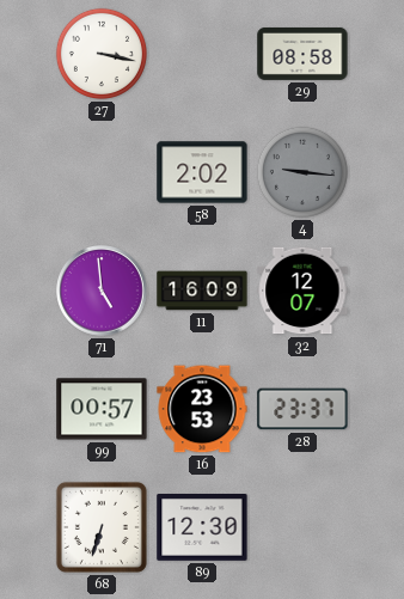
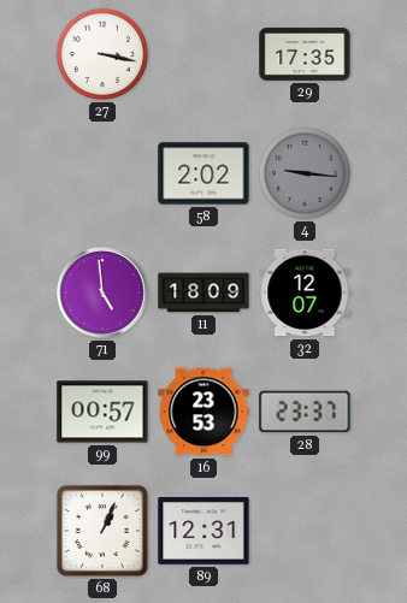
29: 08:58 -> 17:35
11: 16:09 -> 18:09
68: 6:33 -> 1:04
89: 12:30 -> 12:31
